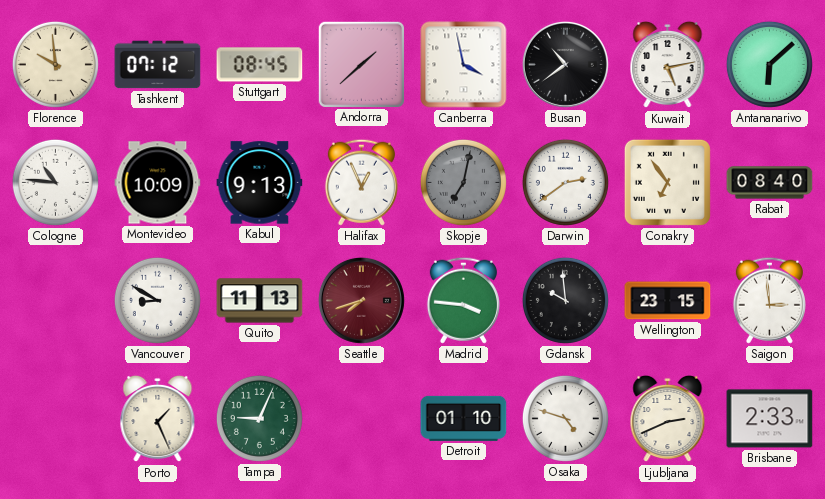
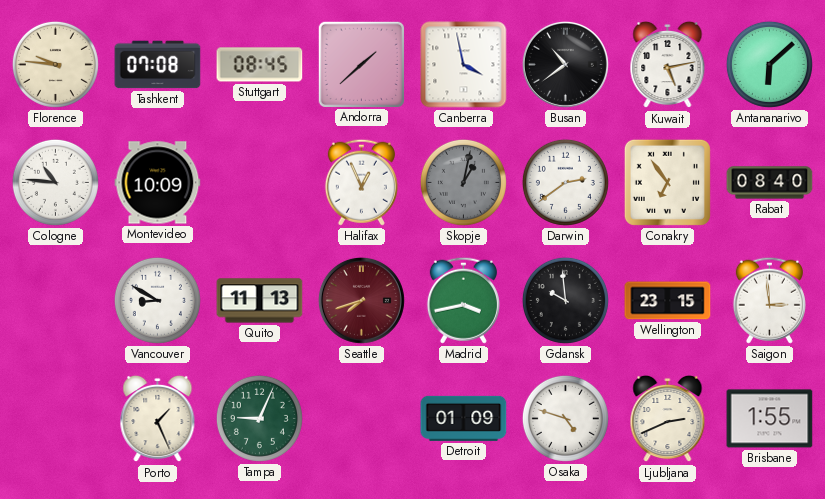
Florence: 9:59 -> 9:46
Tashkent: 07:12 -> 07:08
Kabul: 9:13 -> none
Skopje: 7:02 -> 1:02
Madrid: 3:46 -> 3:43
Detroit: 01:10 -> 01:09
Brisbane: 2:33 -> 1:55
